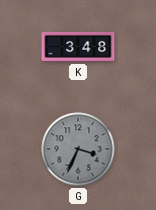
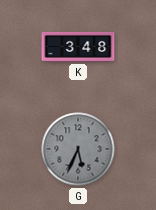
G: 3:34 -> 5:34
